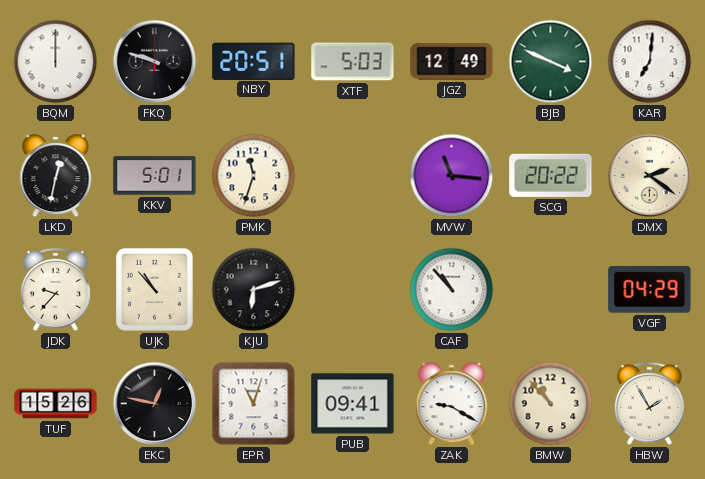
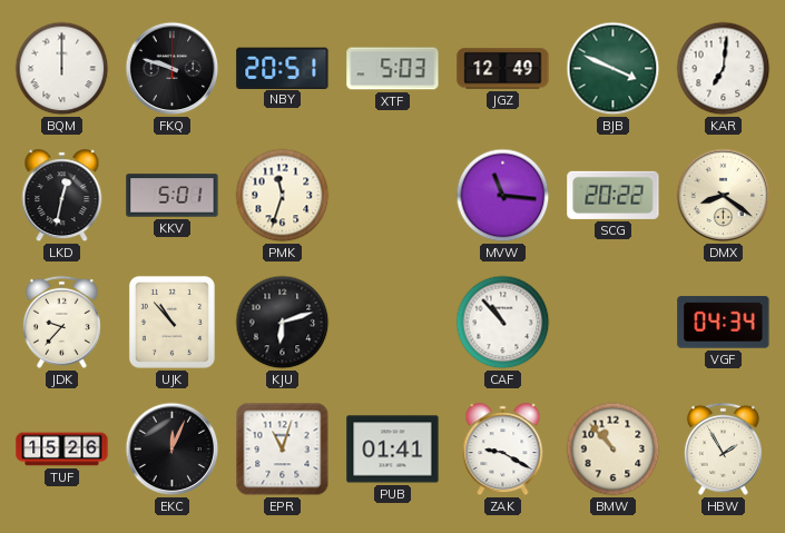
DMX: 2:21 -> 8:21
VGF: 04:29 -> 04:34
EKC: 12:47 -> 12:04
PUB: 09:41 -> 01:41
